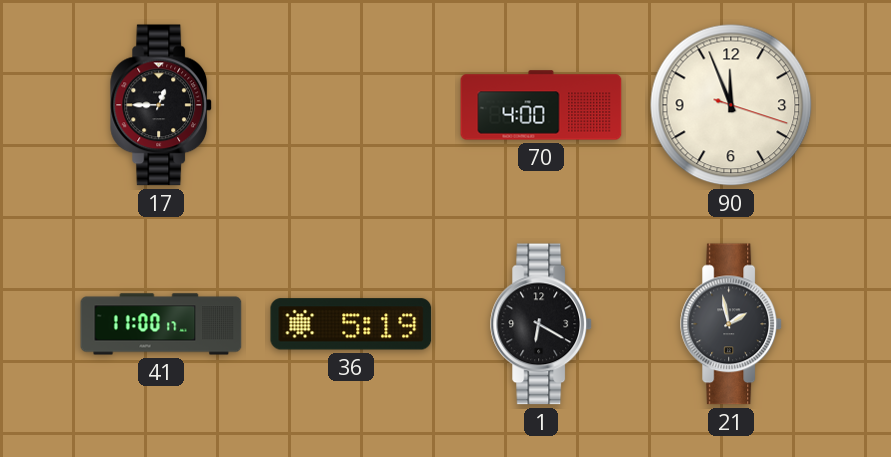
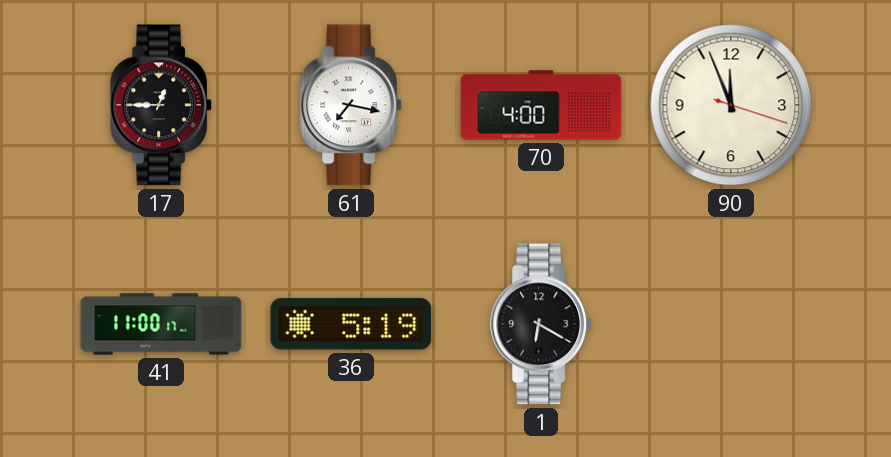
61: none -> 7:17
21: 1:58 -> none
